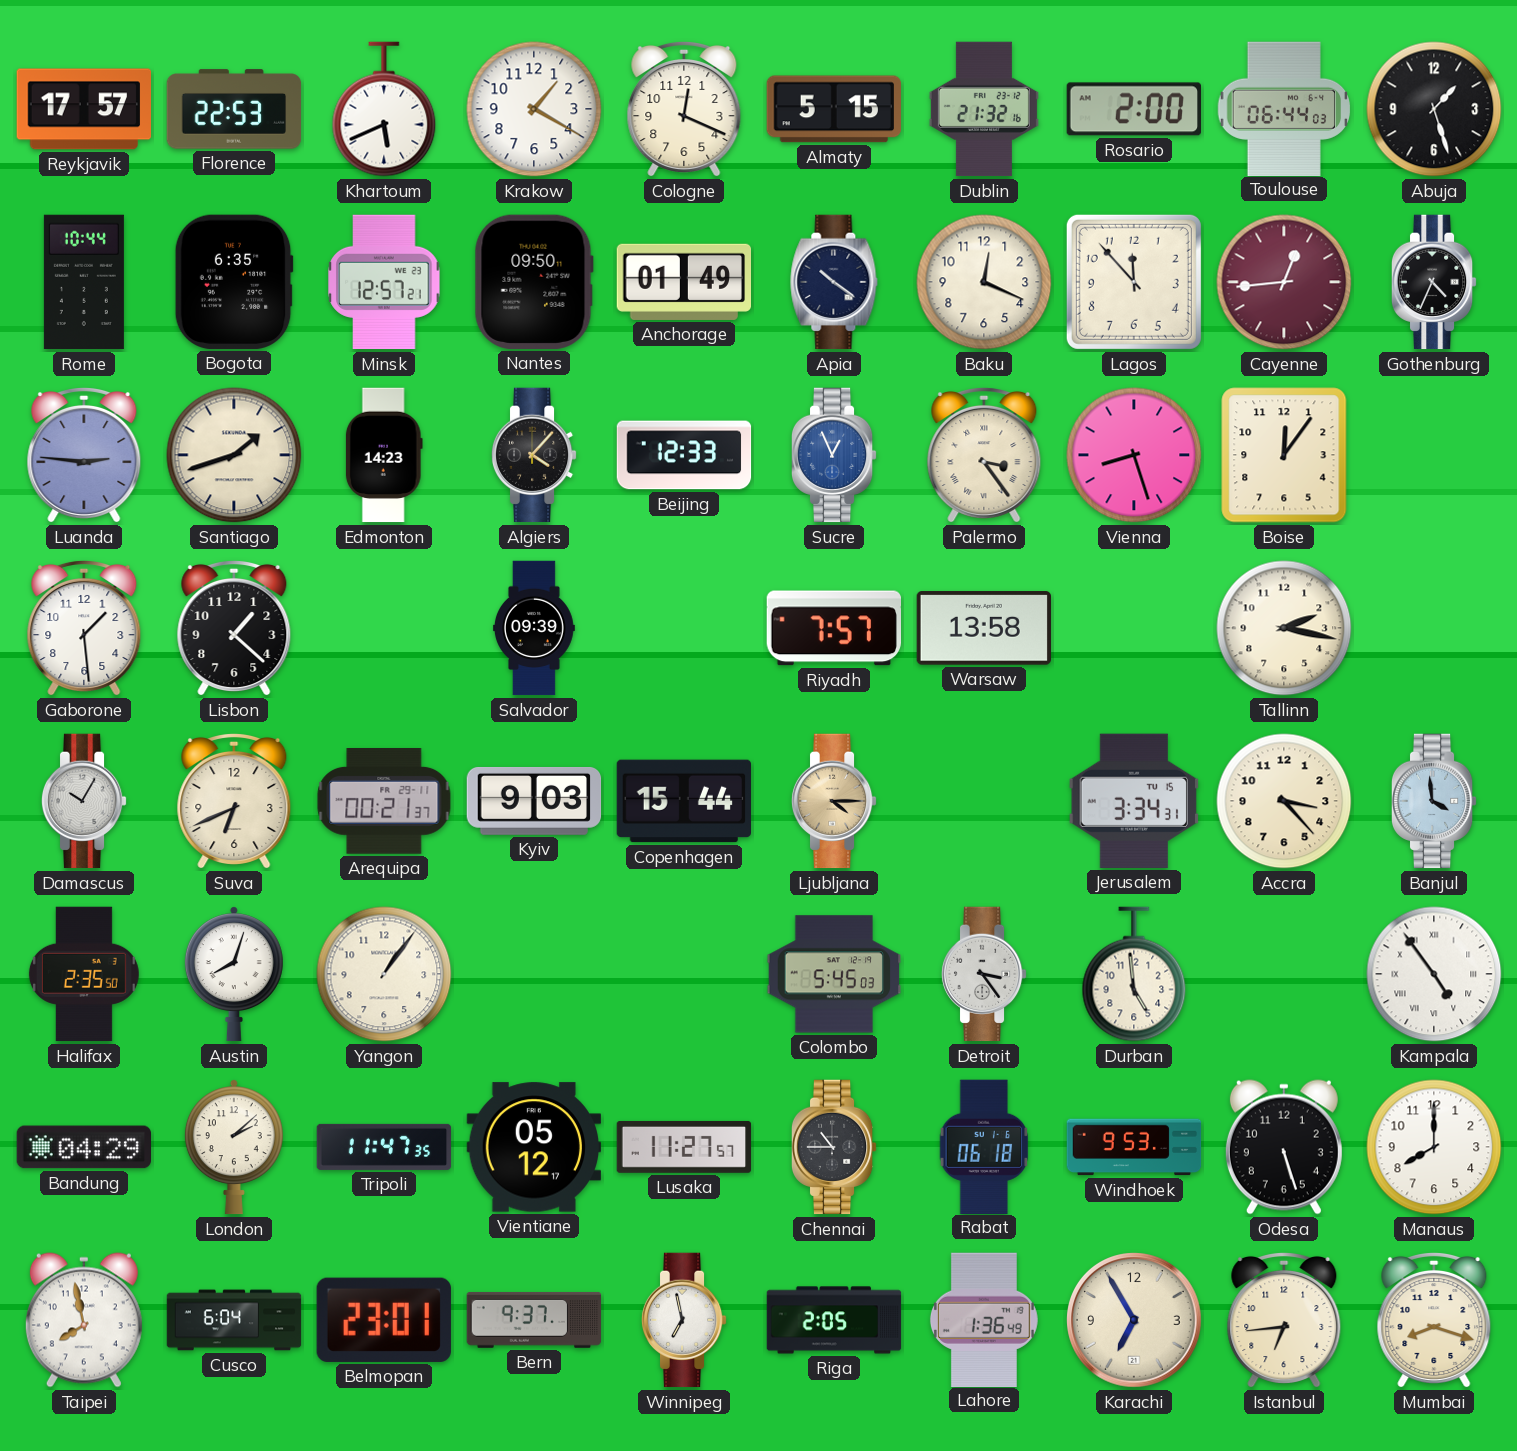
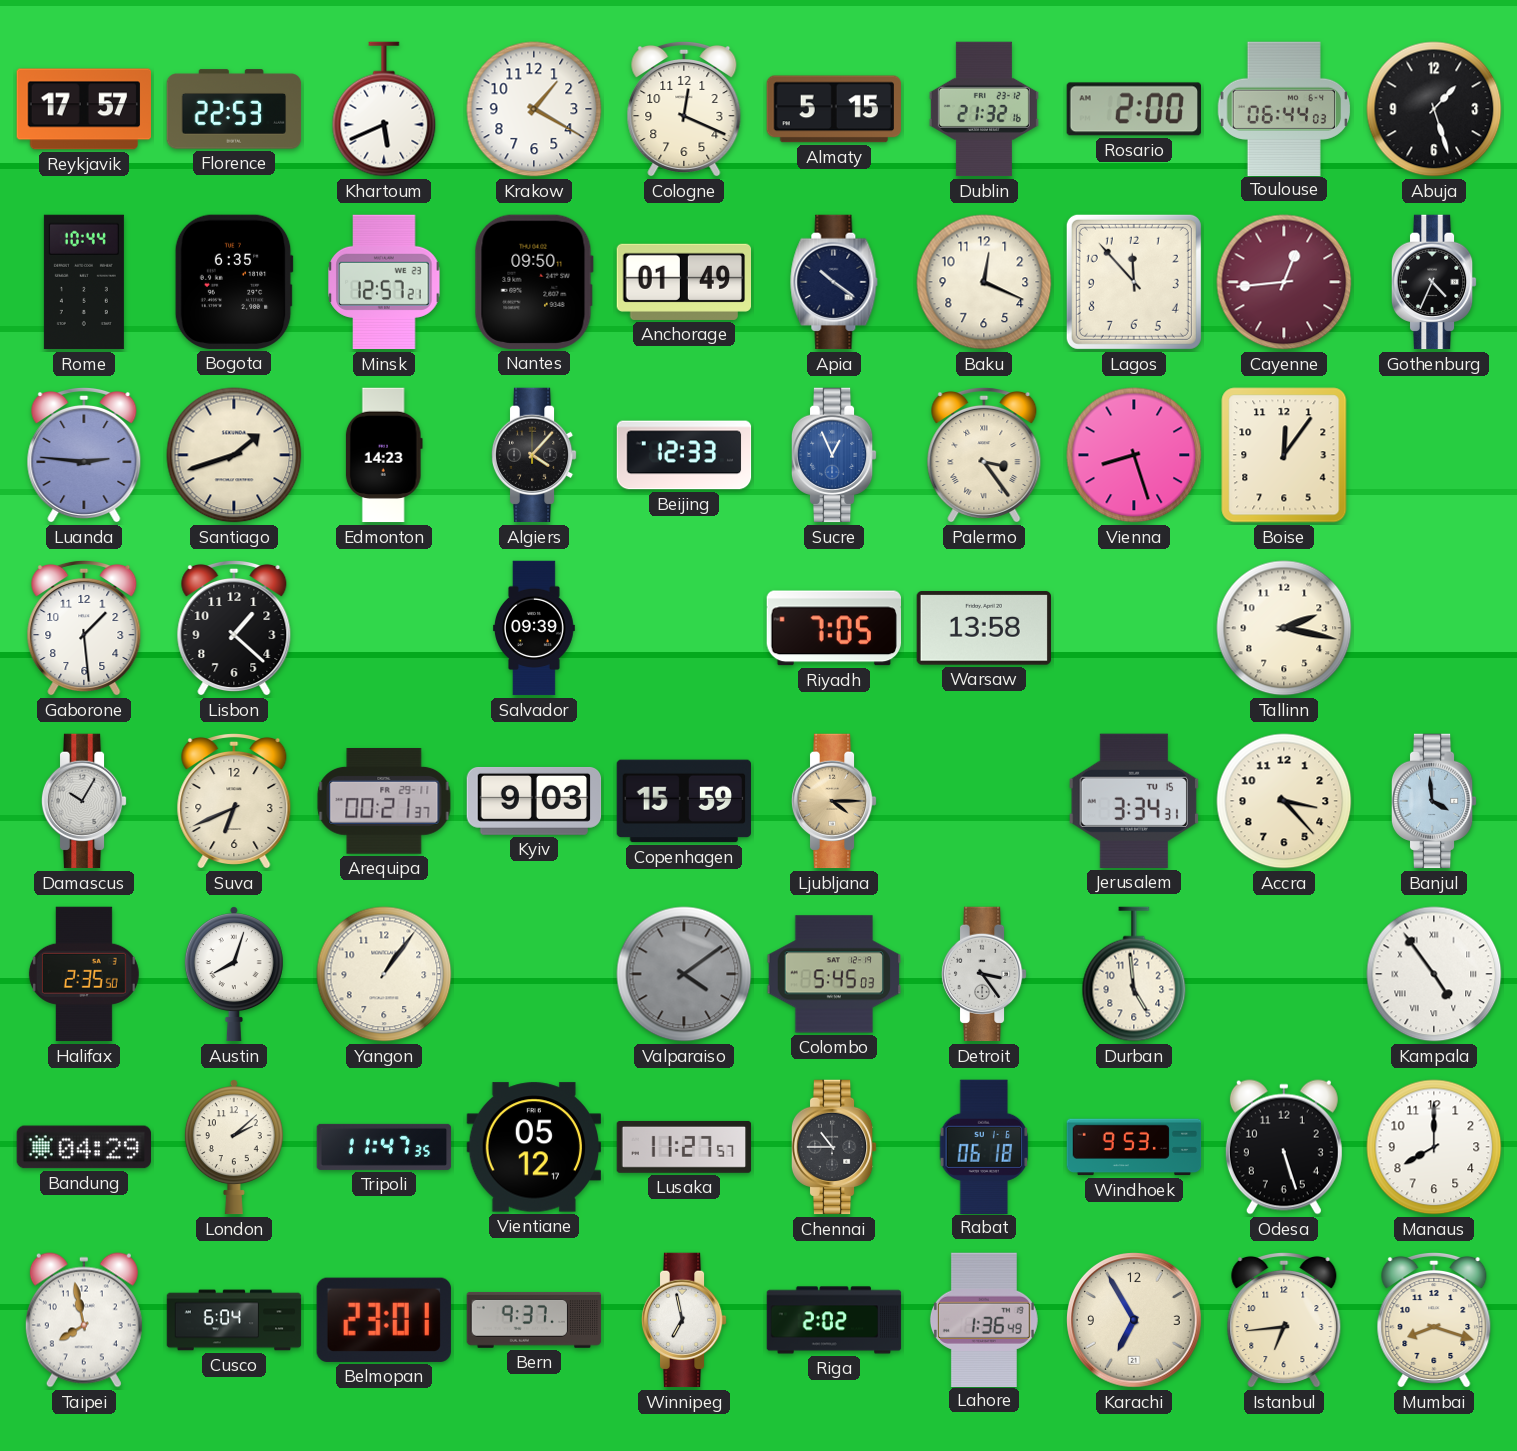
Riyadh: 7:57 -> 7:05
Copenhagen: 15:44 -> 15:59
Valparaiso: none -> 4:09
Riga: 2:05 -> 2:02
